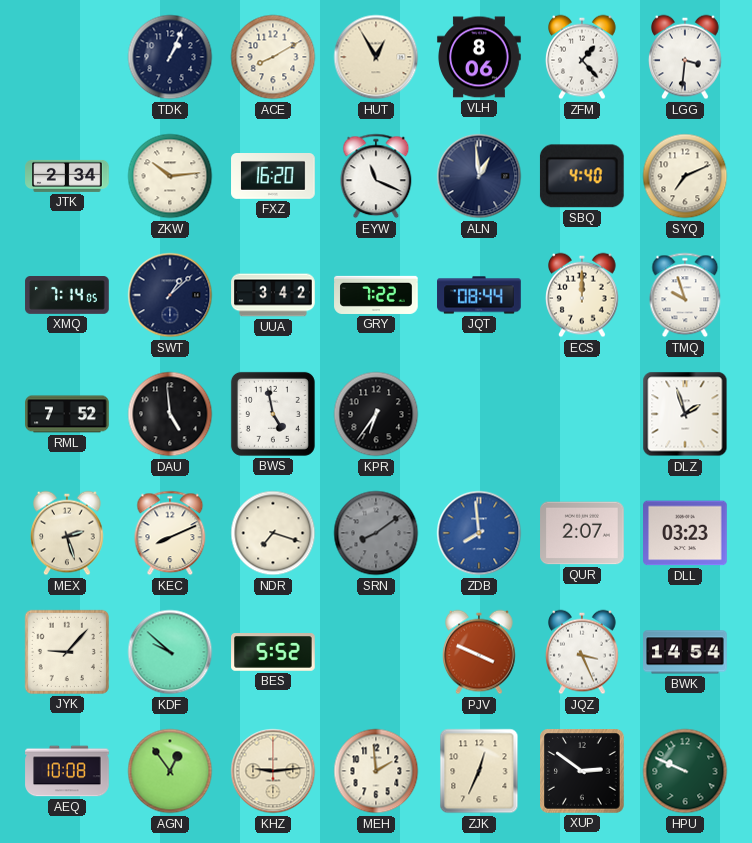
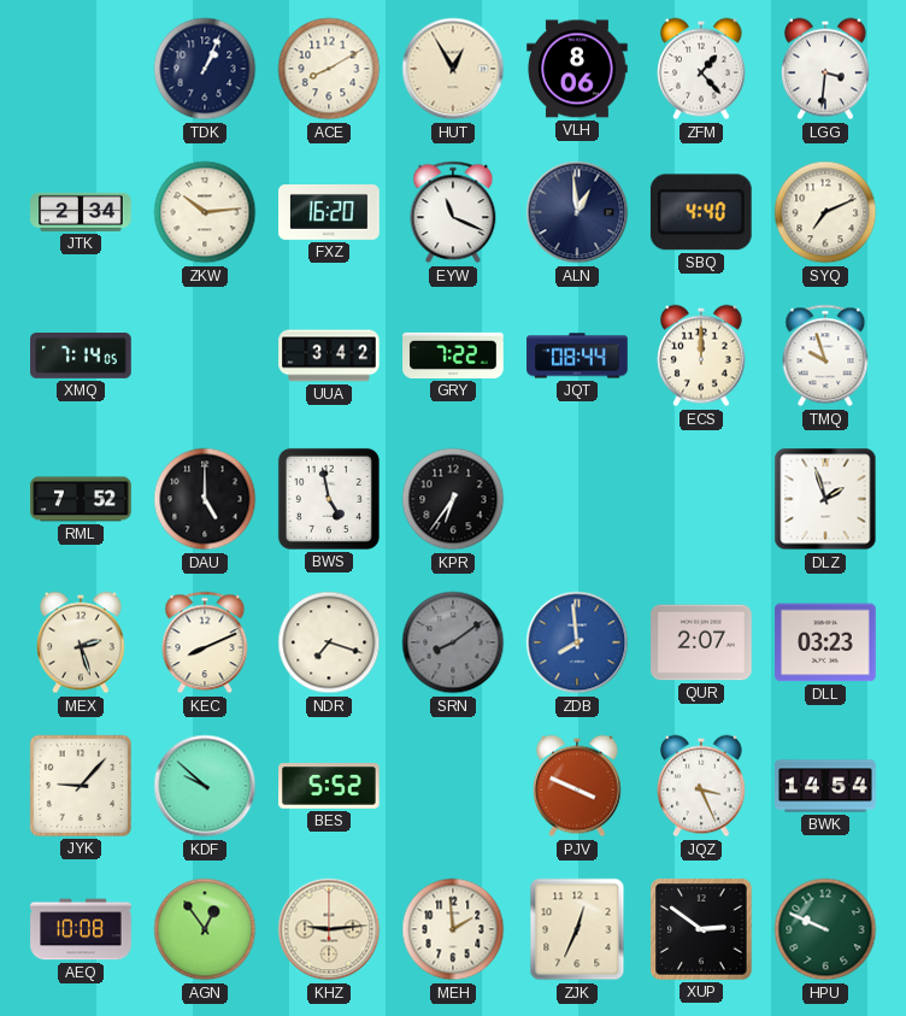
SWT: 1:08 -> none
DAU: 4:59 -> 5:00
